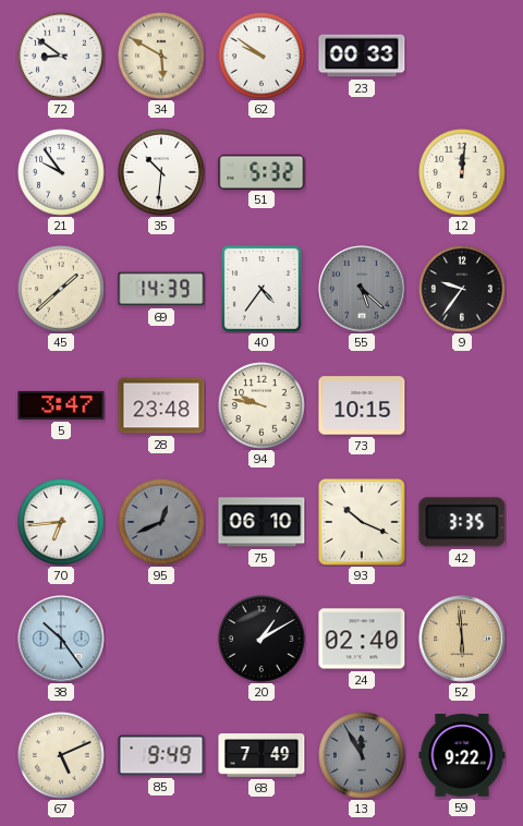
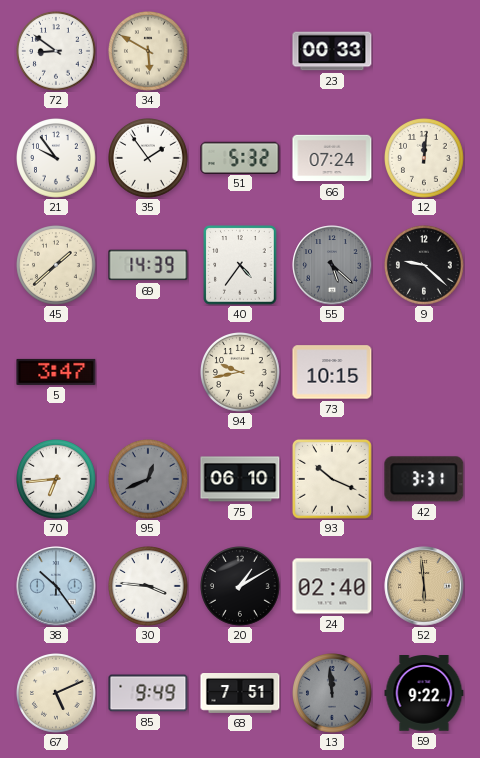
62: 9:51 -> none
35: 10:31 -> 1:54
66: none -> 07:24
9: 9:36 -> 9:22
28: 23:48 -> none
94: 9:47 -> 9:43
42: 3:35 -> 3:31
30: none -> 3:46
68: 7:49 -> 7:51
13: 11:55 -> 11:59
